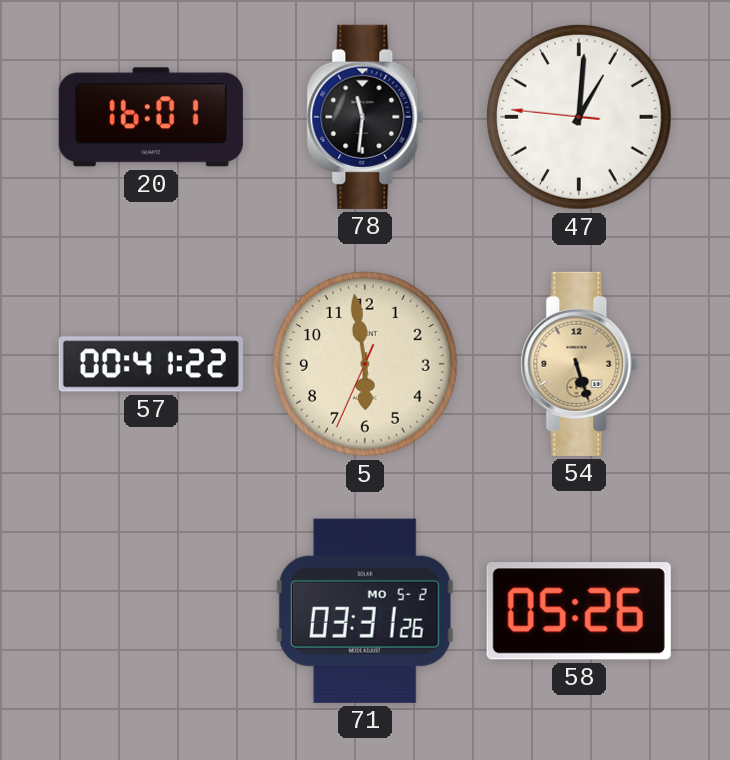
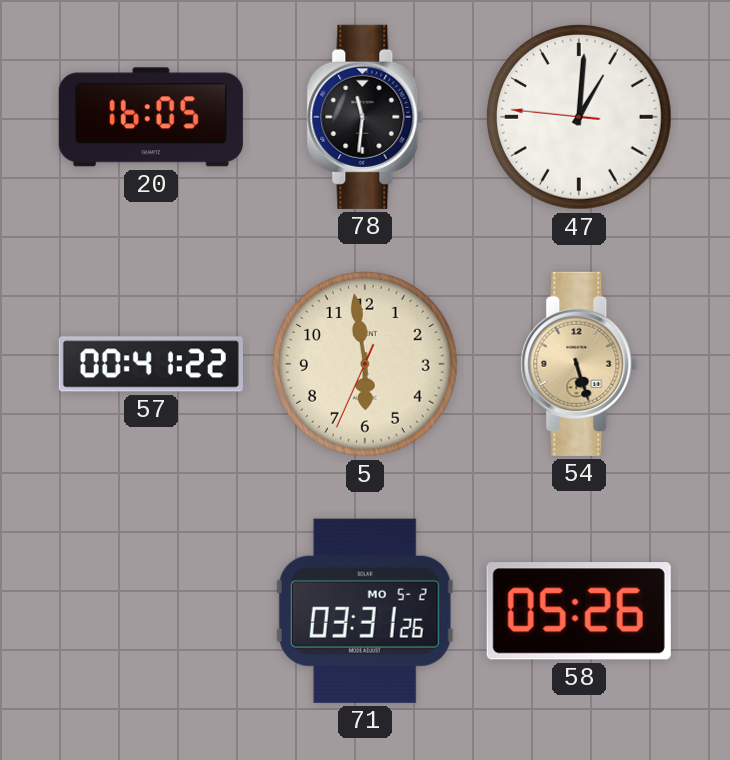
20: 16:01 -> 16:05
